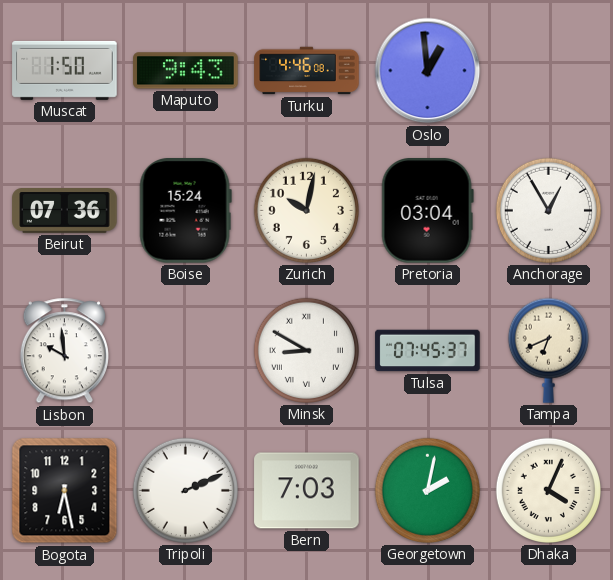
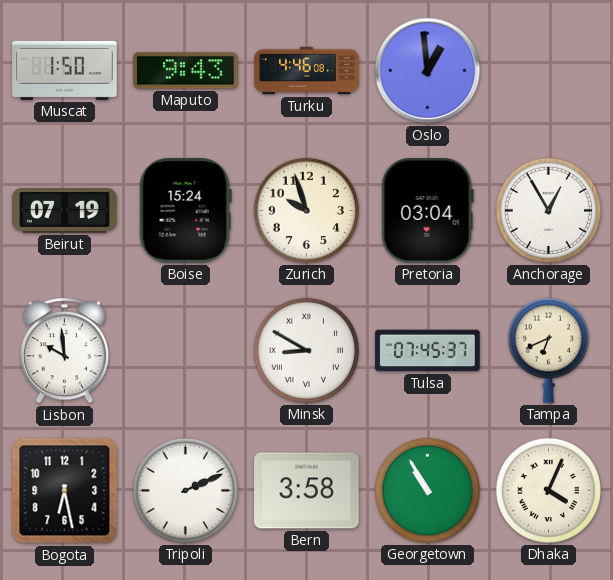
Beirut: 07:36 -> 07:19
Zurich: 10:02 -> 9:57
Bern: 7:03 -> 3:58
Georgetown: 2:02 -> 10:55
